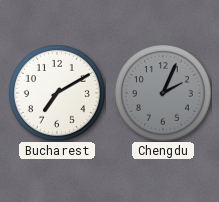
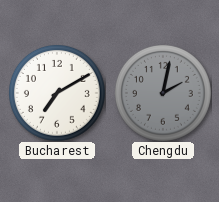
Chengdu: 2:04 -> 2:02
